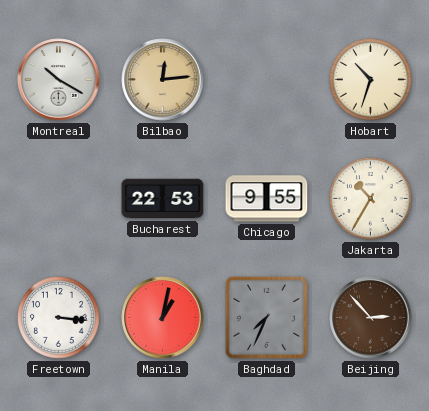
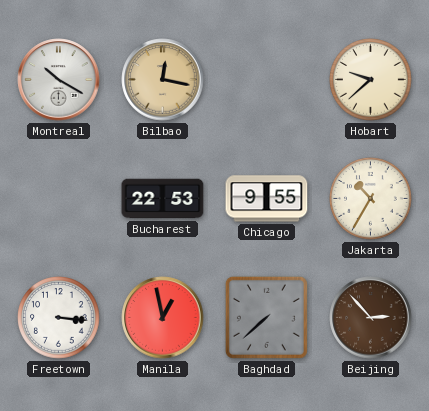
Bilbao: 12:14 -> 12:17
Hobart: 10:33 -> 9:38
Manila: 1:02 -> 12:58
Baghdad: 7:34 -> 7:38
